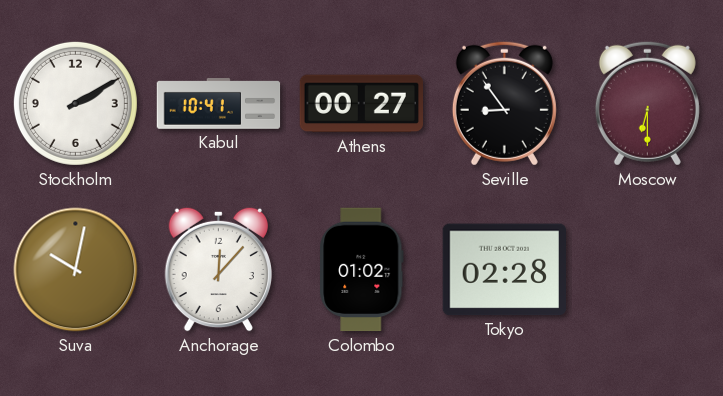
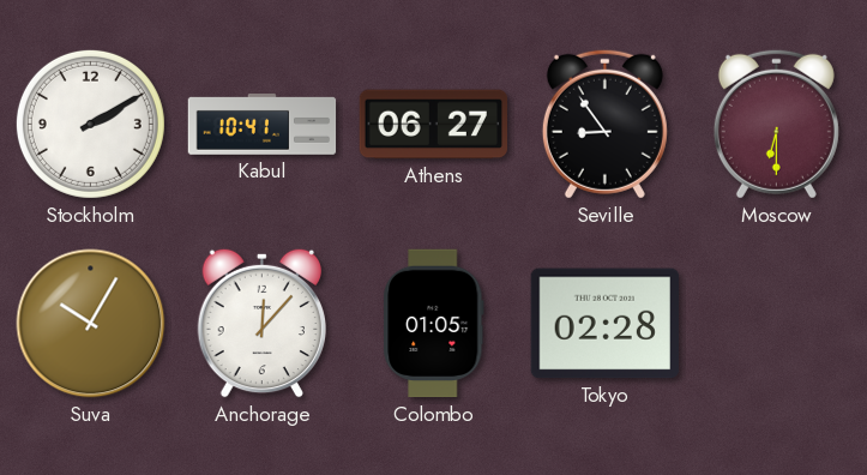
Athens: 00:27 -> 06:27
Suva: 10:02 -> 10:05
Colombo: 01:02 -> 01:05
